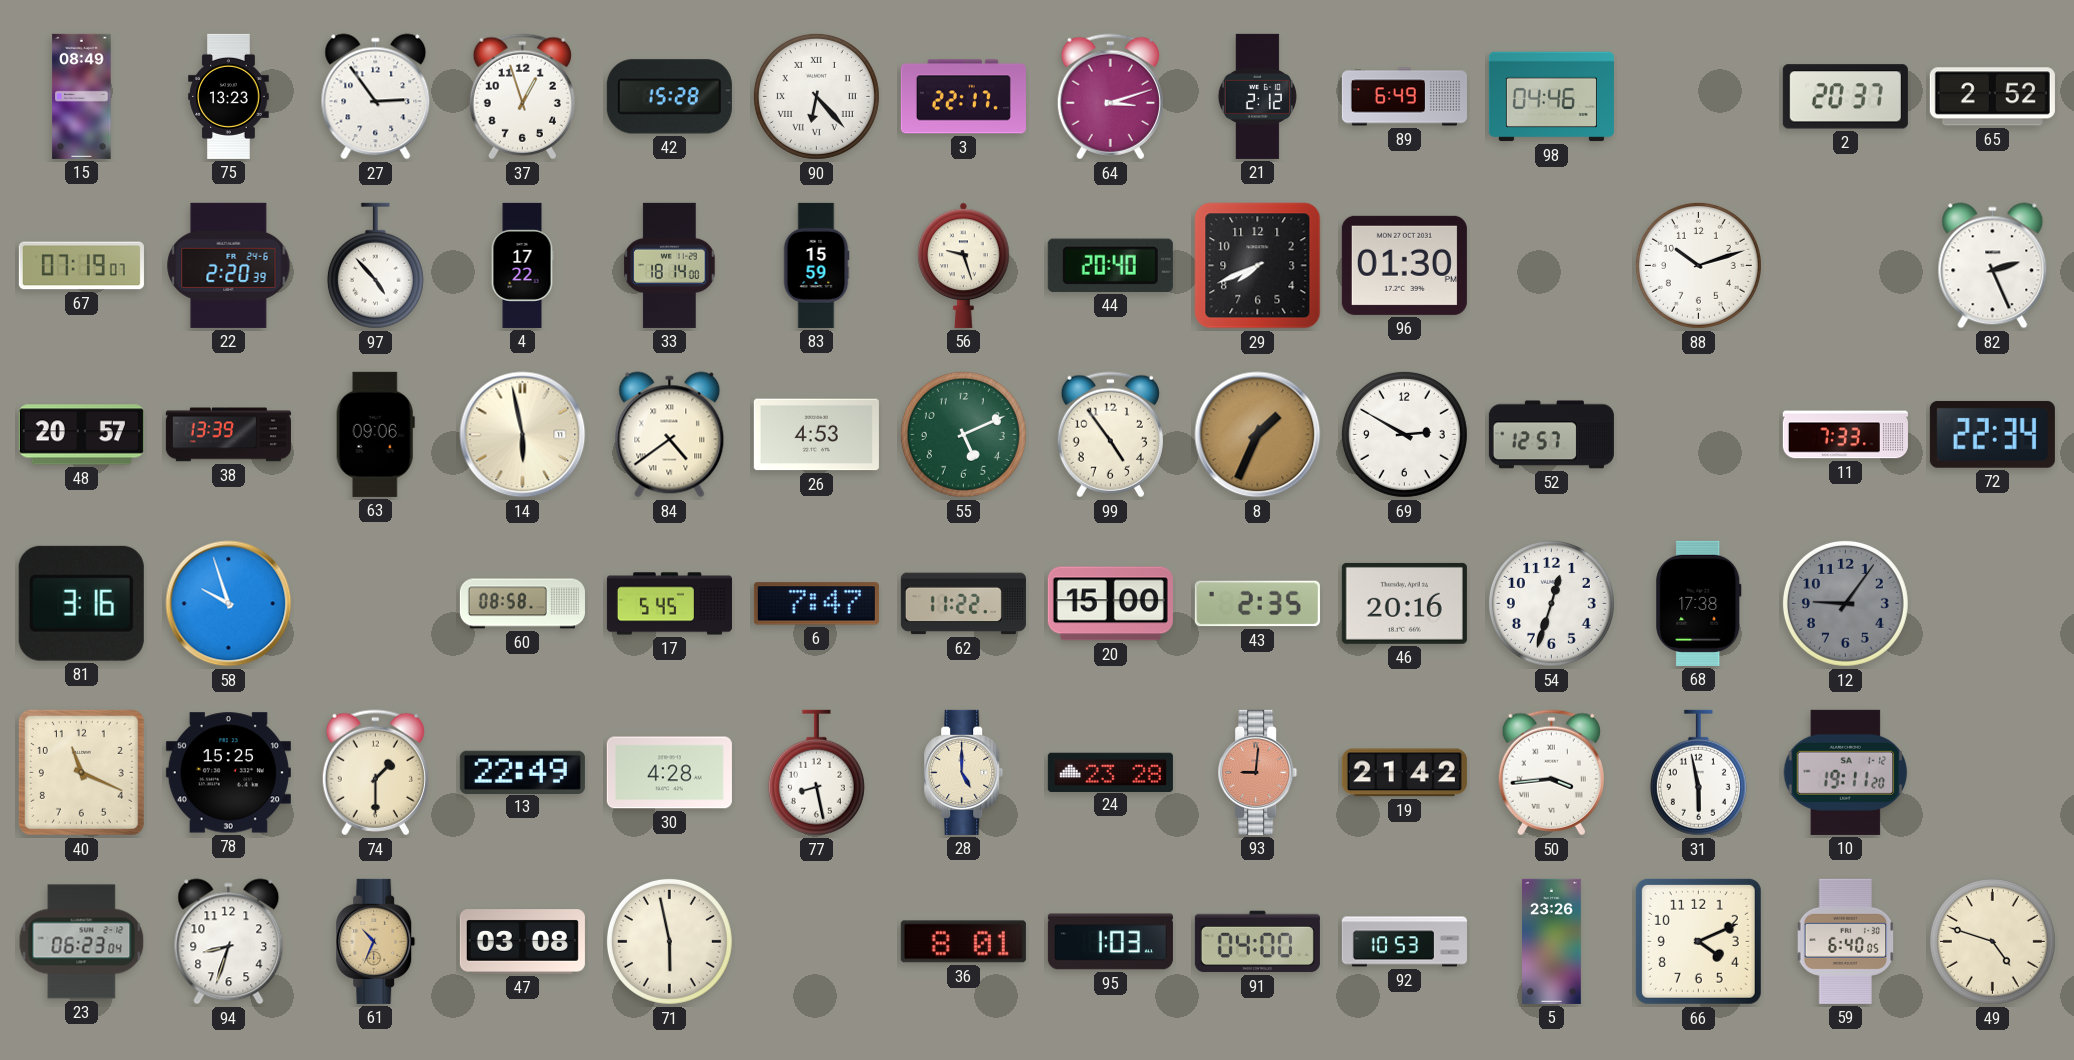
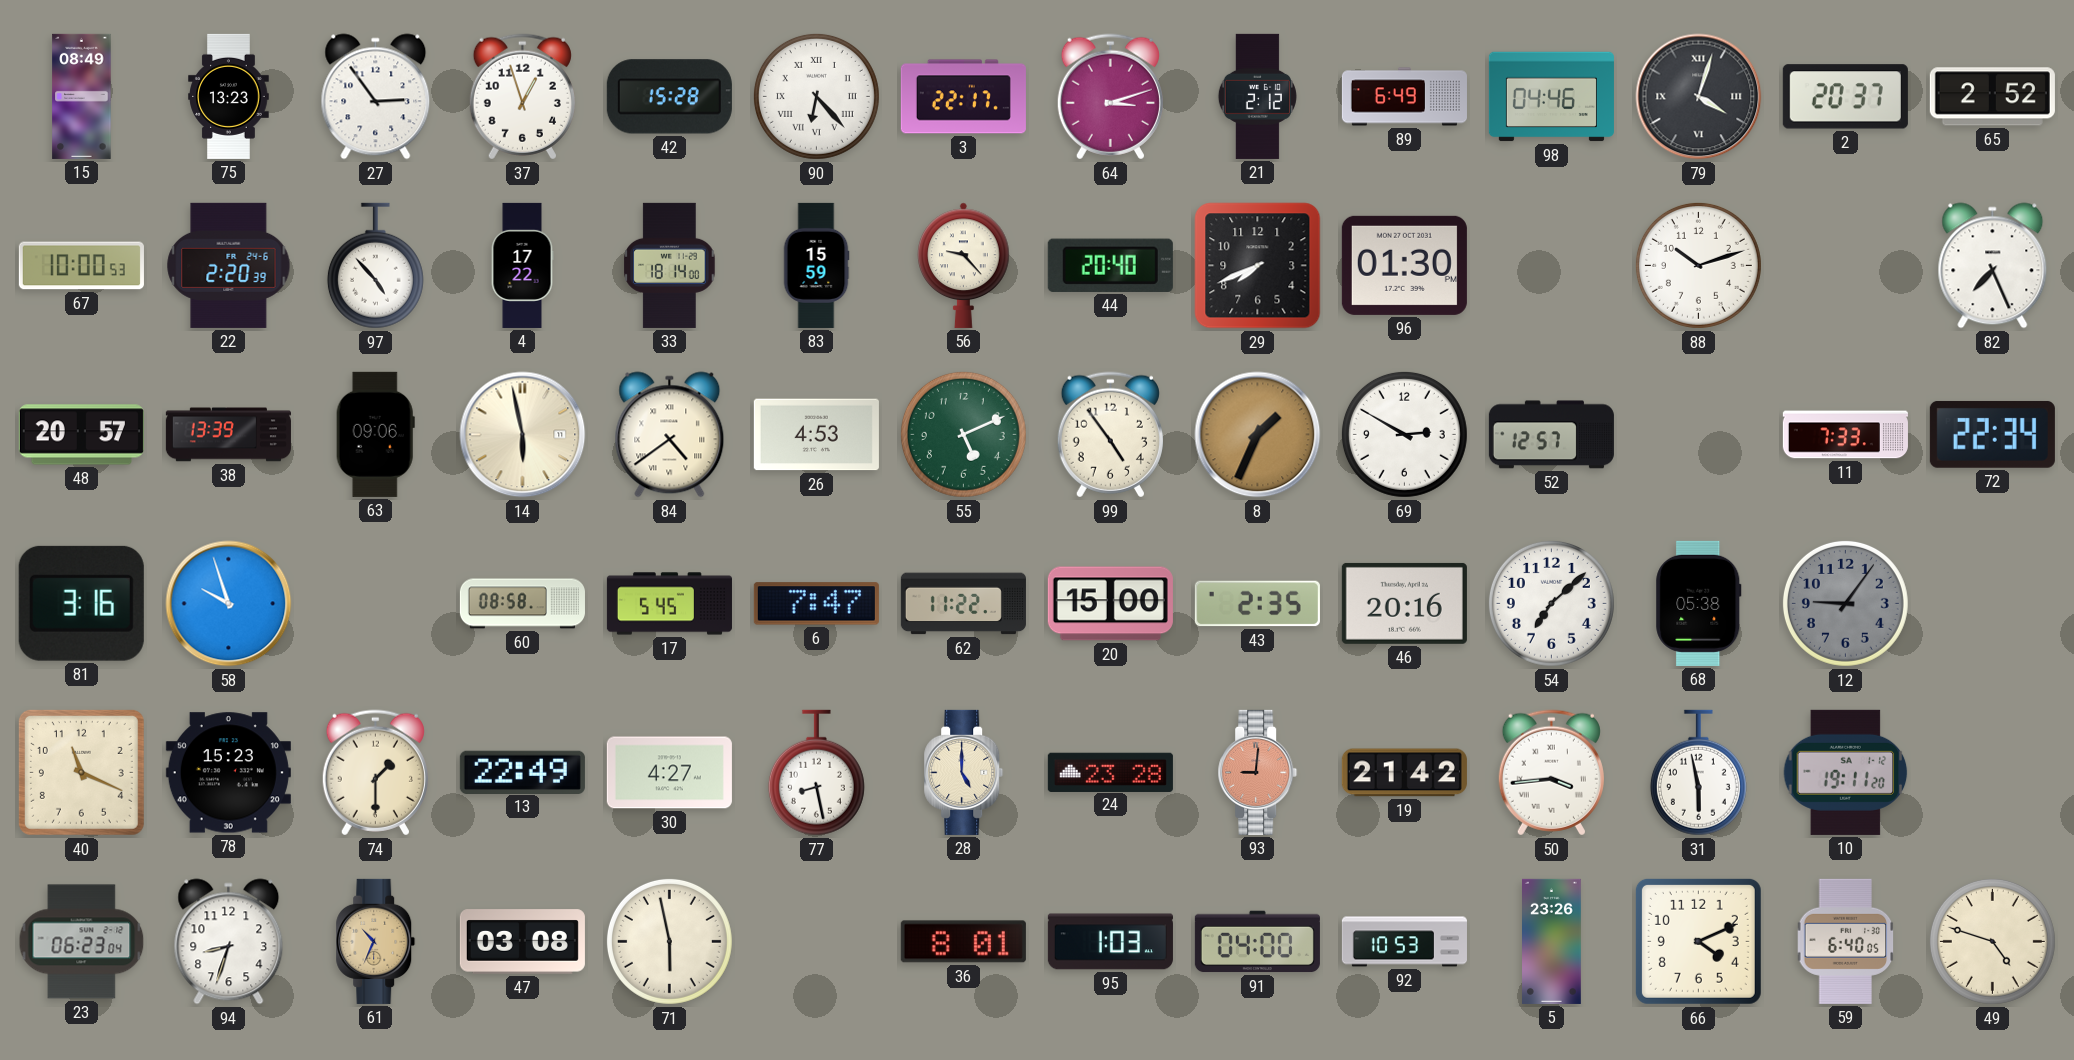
79: none -> 4:03
67: 07:19 -> 10:00
56: 9:27 -> 9:23
82: 2:26 -> 7:26
54: 12:33 -> 7:08
68: 17:38 -> 05:38
78: 15:25 -> 15:23
30: 4:28 -> 4:27
